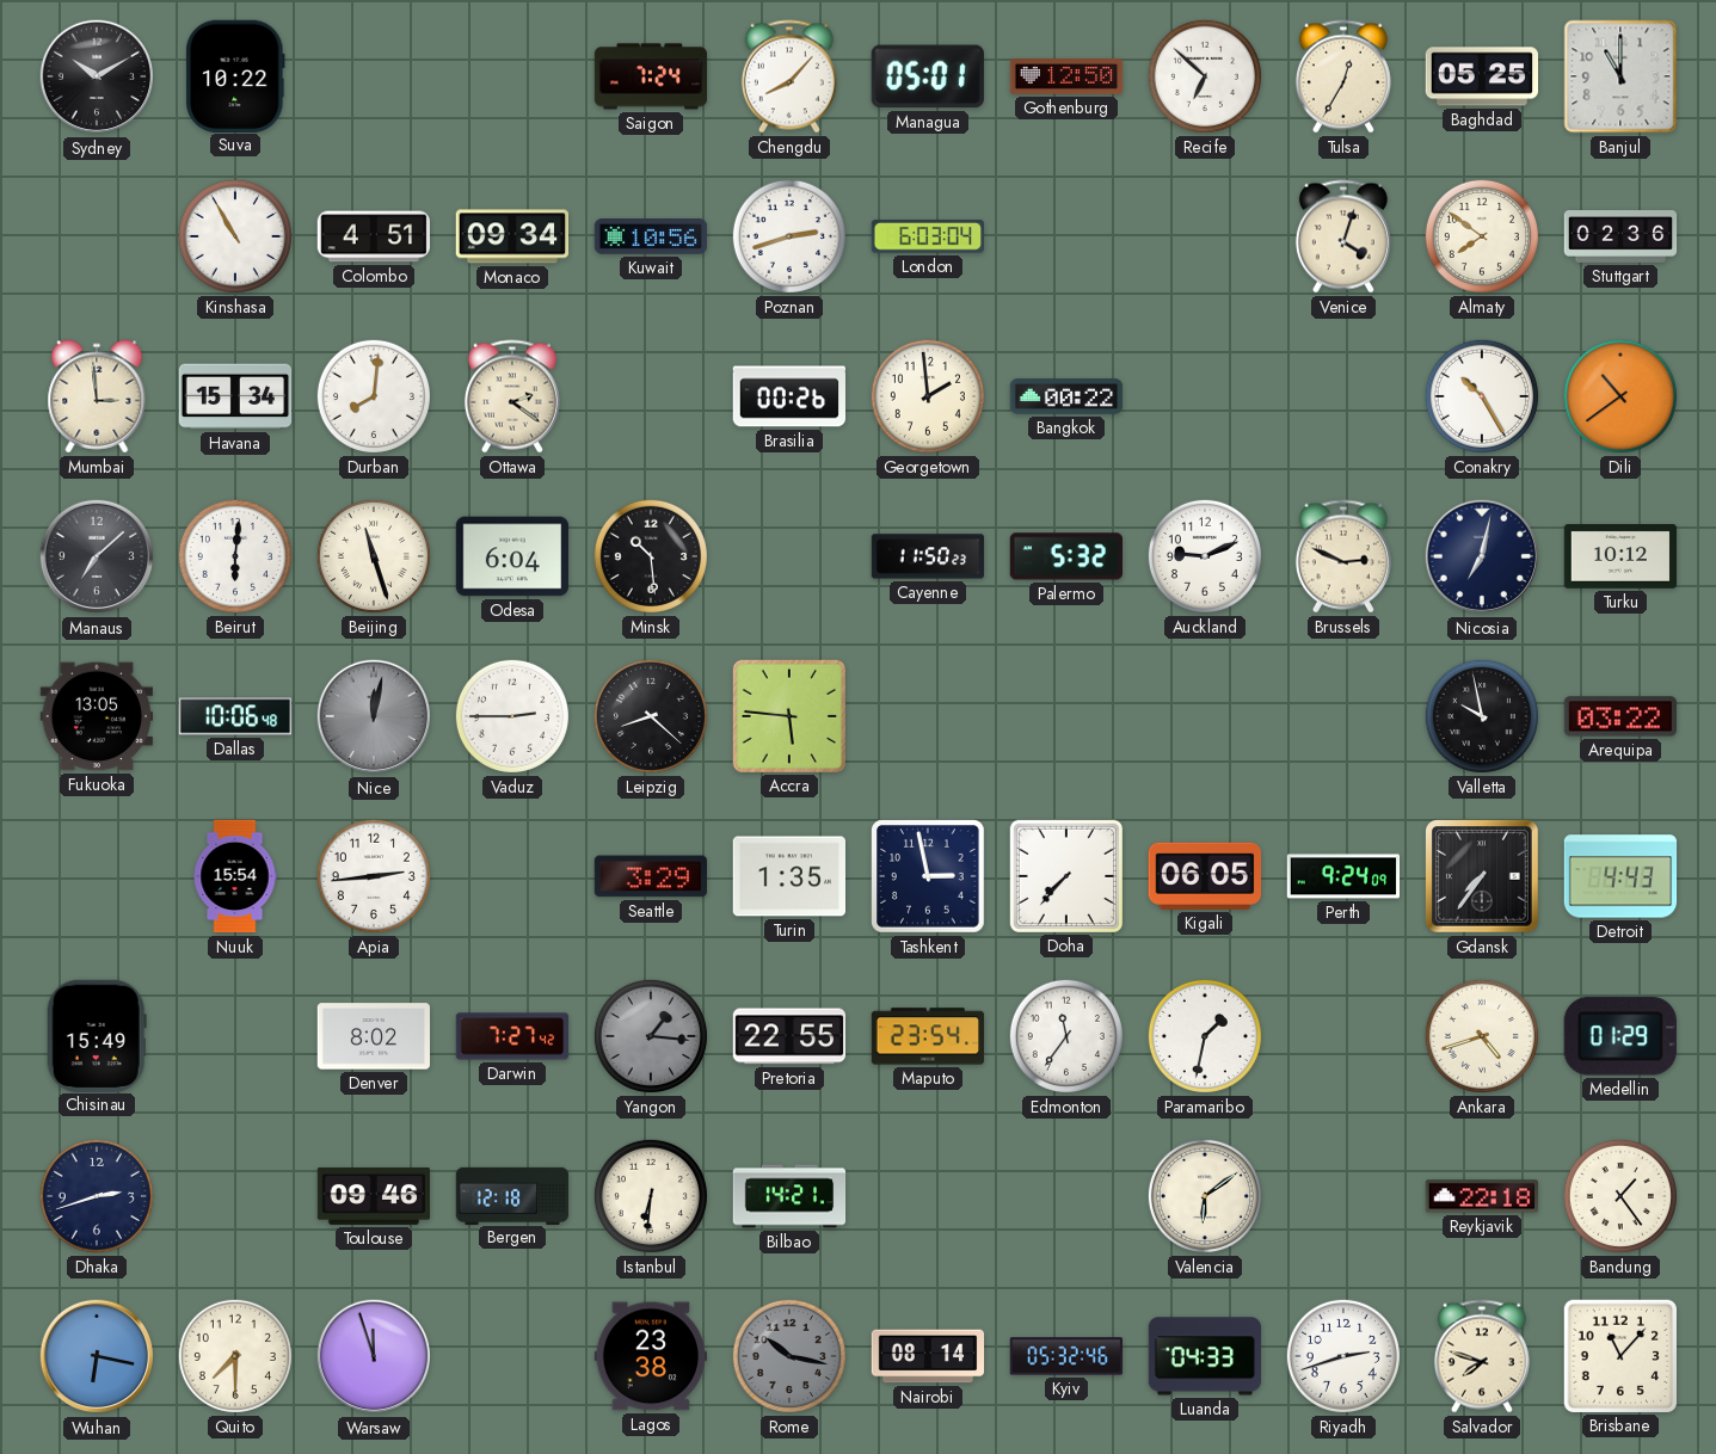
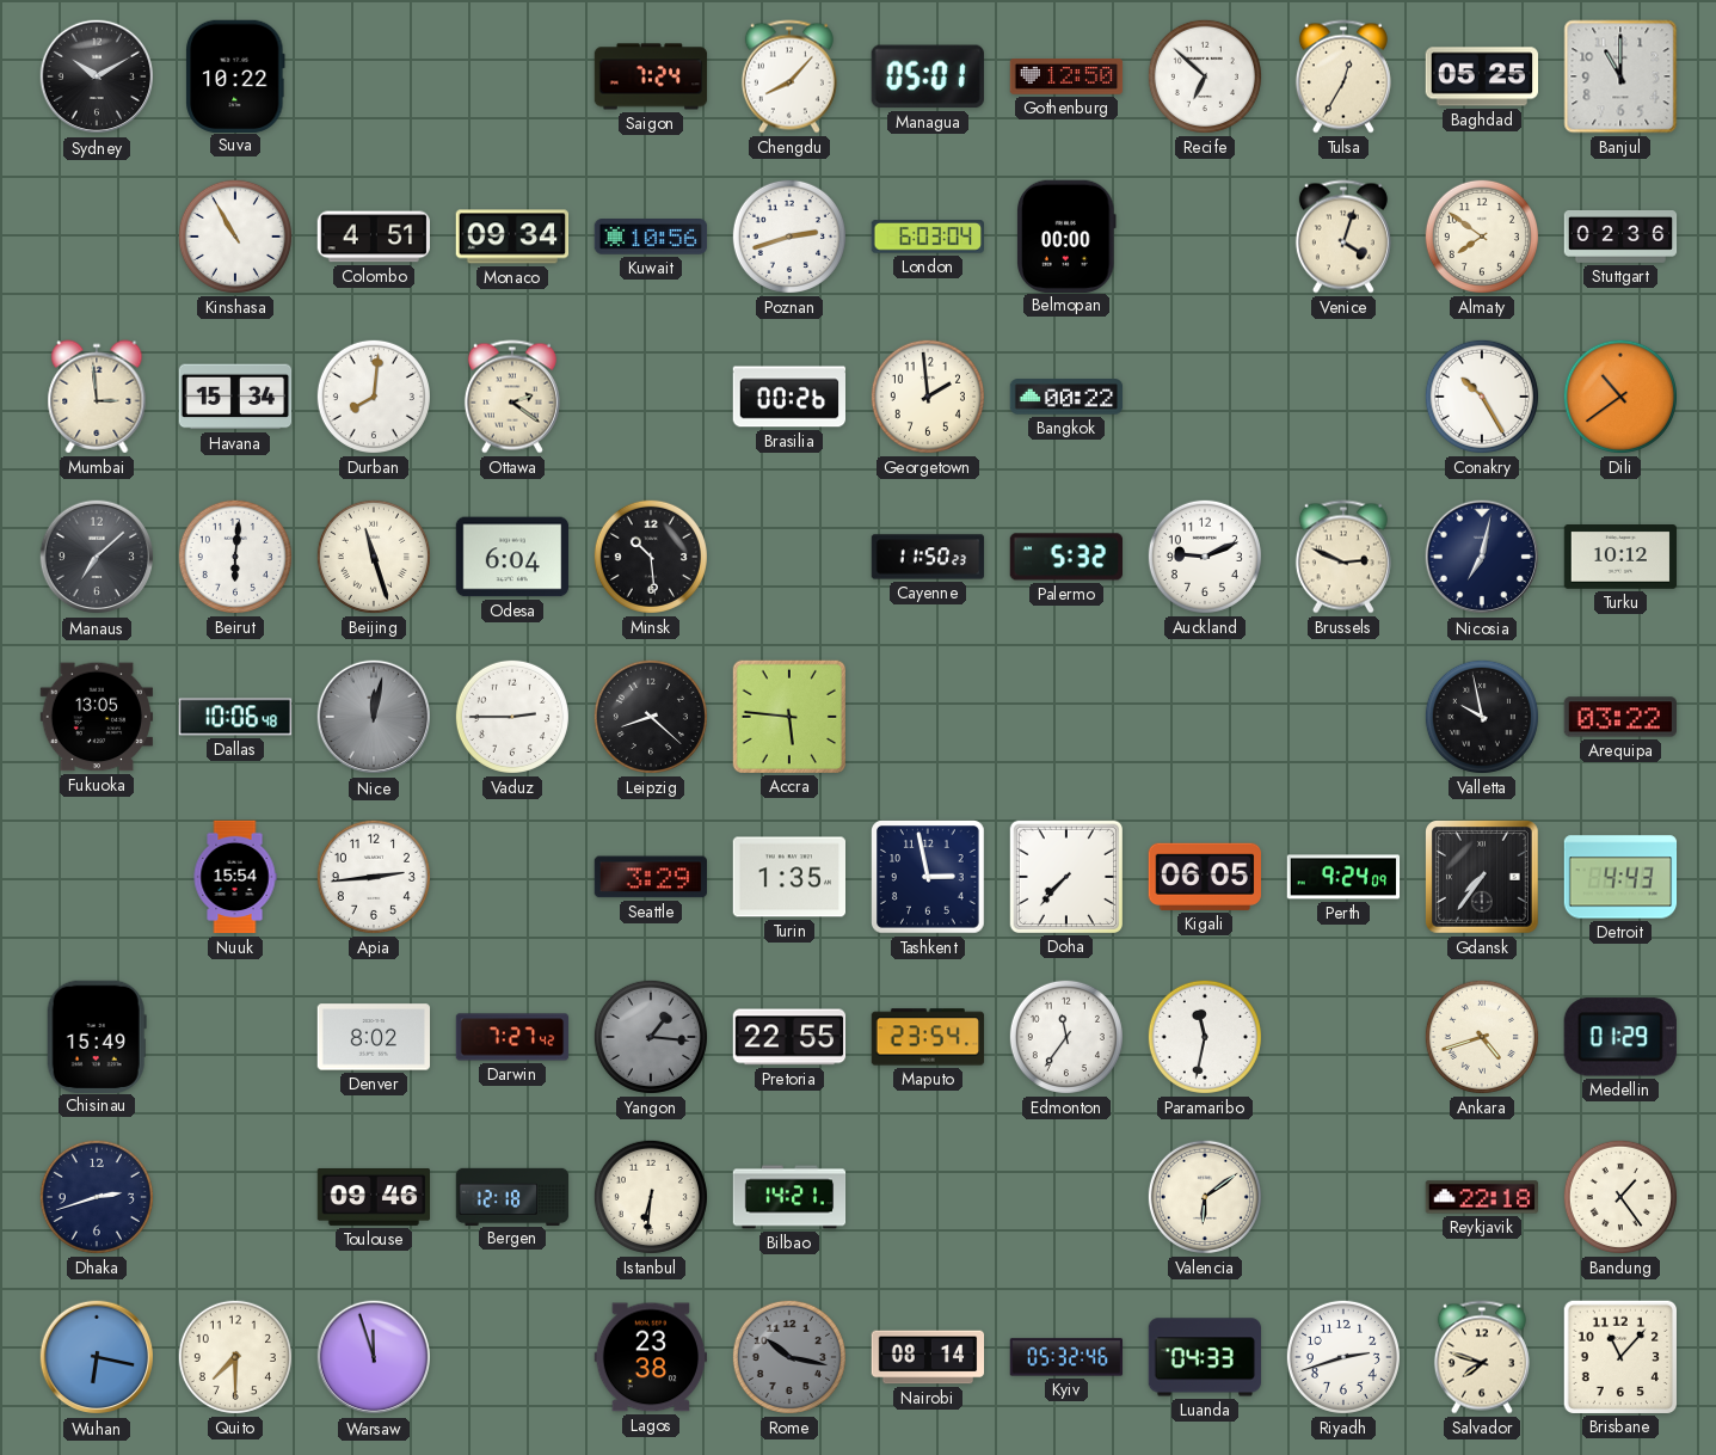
Belmopan: none -> 00:00
Paramaribo: 1:32 -> 11:32
